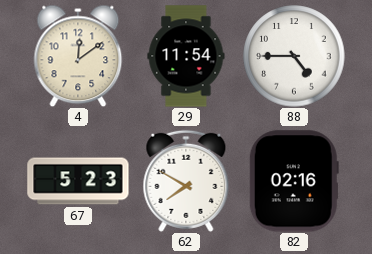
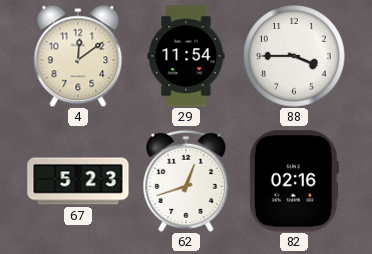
88: 4:45 -> 3:45
62: 7:50 -> 12:42
